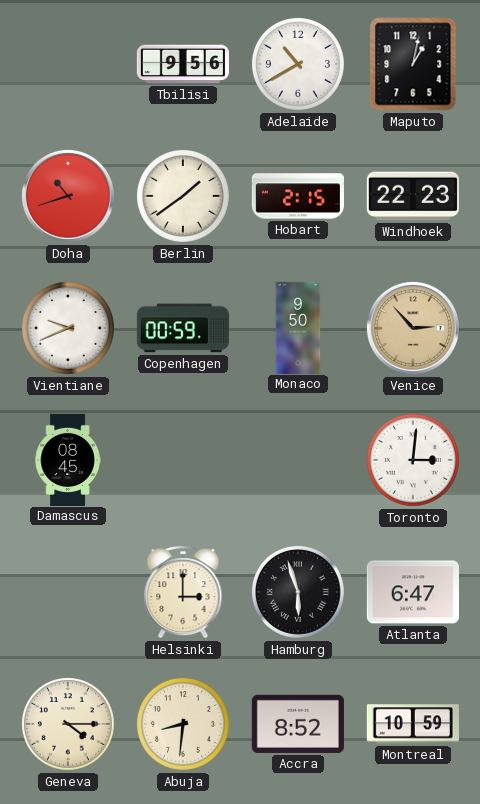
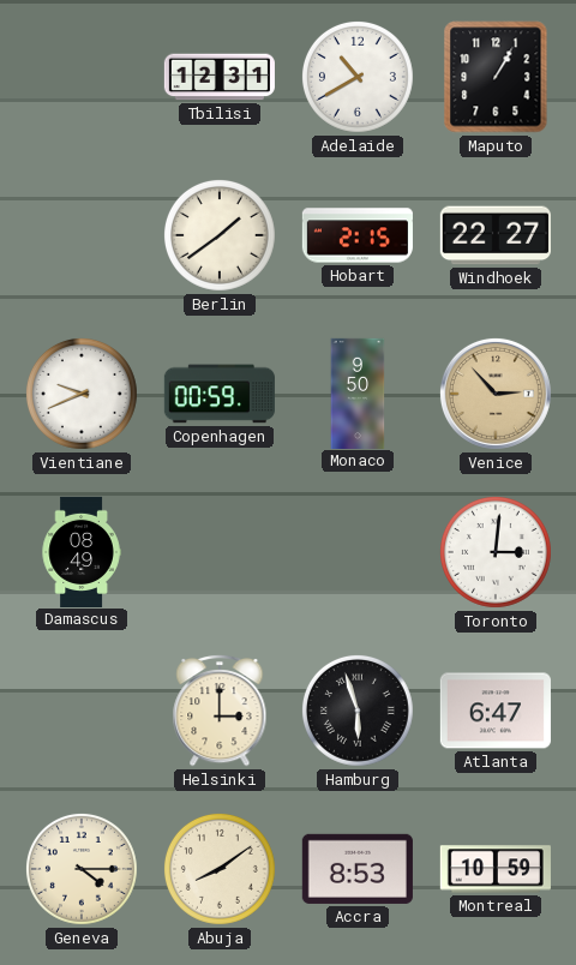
Tbilisi: 9:56 -> 12:31
Maputo: 1:02 -> 1:05
Doha: 10:42 -> none
Windhoek: 22:23 -> 22:27
Damascus: 08:45 -> 08:49
Abuja: 8:31 -> 8:09
Accra: 8:52 -> 8:53
